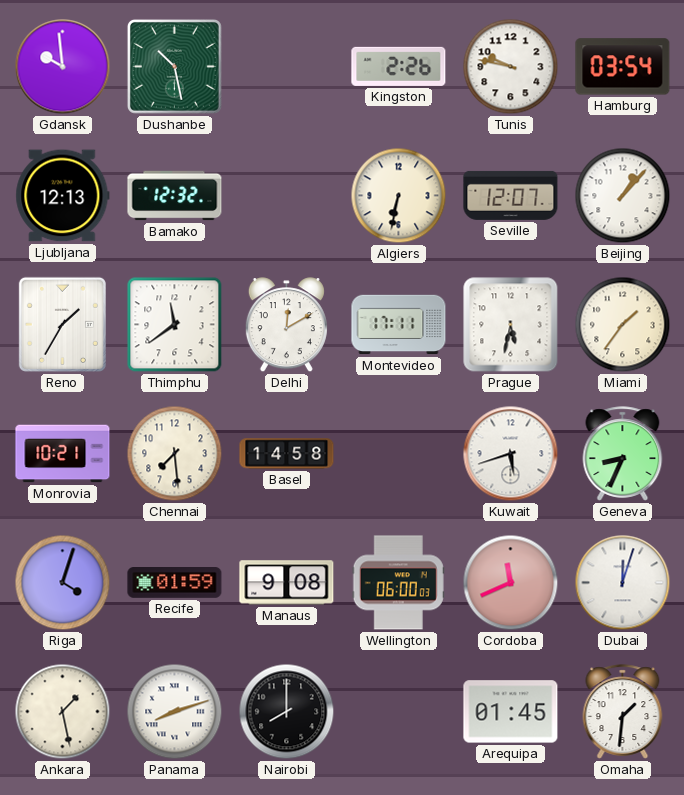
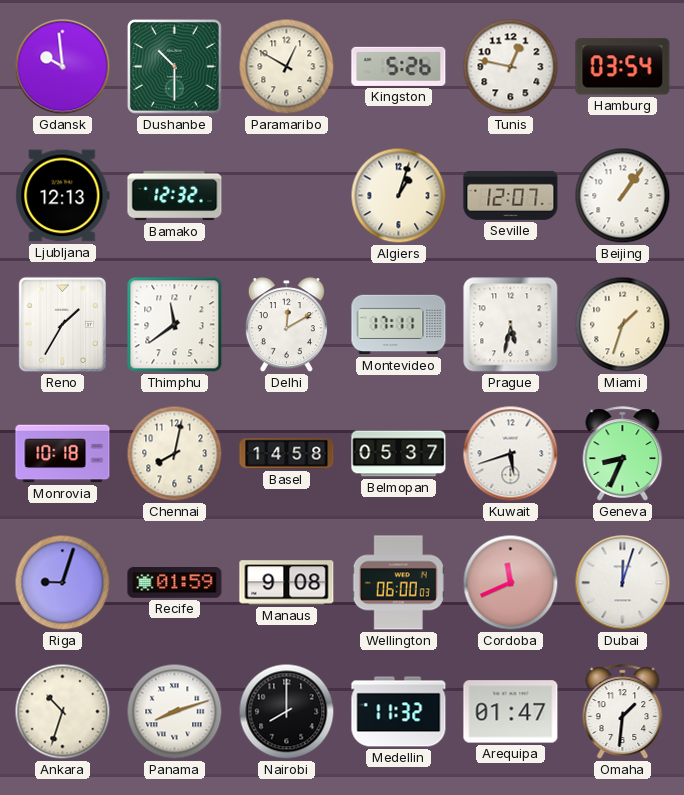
Dushanbe: 10:28 -> 10:30
Paramaribo: none -> 12:50
Kingston: 2:26 -> 5:26
Tunis: 9:47 -> 12:47
Algiers: 6:32 -> 1:03
Beijing: 1:07 -> 1:06
Miami: 1:36 -> 1:33
Monrovia: 10:21 -> 10:18
Chennai: 7:29 -> 8:02
Belmopan: none -> 05:37
Riga: 4:03 -> 9:03
Ankara: 1:28 -> 10:33
Medellin: none -> 11:32
Arequipa: 01:45 -> 01:47
